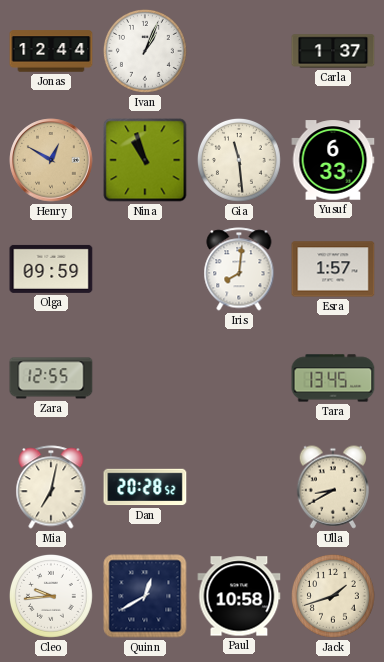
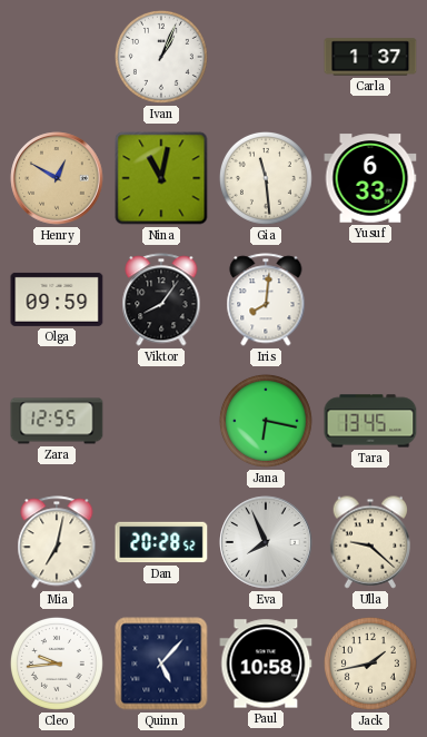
Jonas: 12:44 -> none
Nina: 10:57 -> 11:02
Viktor: none -> 8:06
Esra: 1:57 -> none
Jana: none -> 6:17
Eva: none -> 7:56
Ulla: 8:40 -> 9:22
Quinn: 12:40 -> 5:07
Jack: 1:42 -> 1:43
